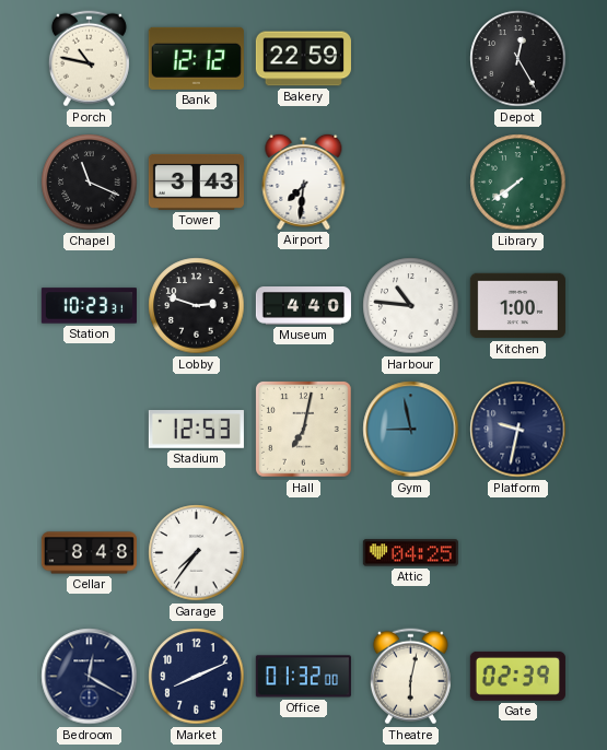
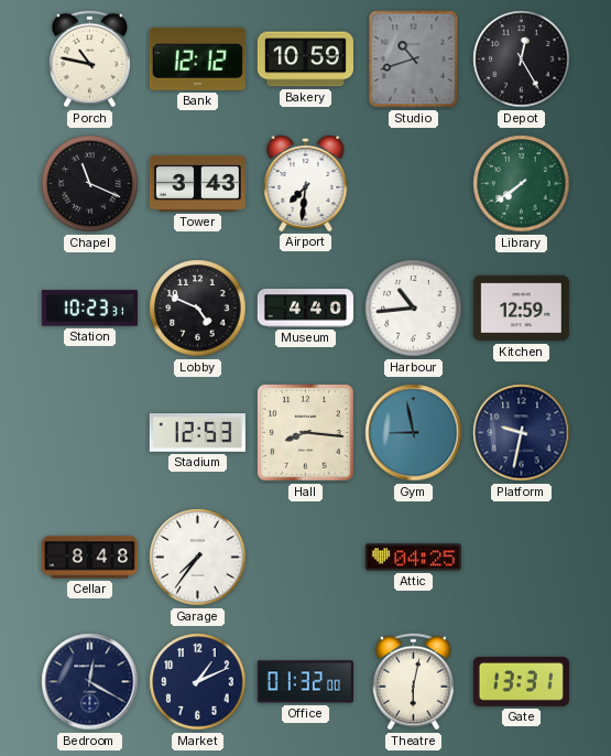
Bakery: 22:59 -> 10:59
Studio: none -> 10:42
Lobby: 2:48 -> 4:49
Harbour: 10:46 -> 10:44
Kitchen: 1:00 -> 12:59
Hall: 7:02 -> 8:16
Market: 8:11 -> 1:11
Gate: 02:39 -> 13:31
